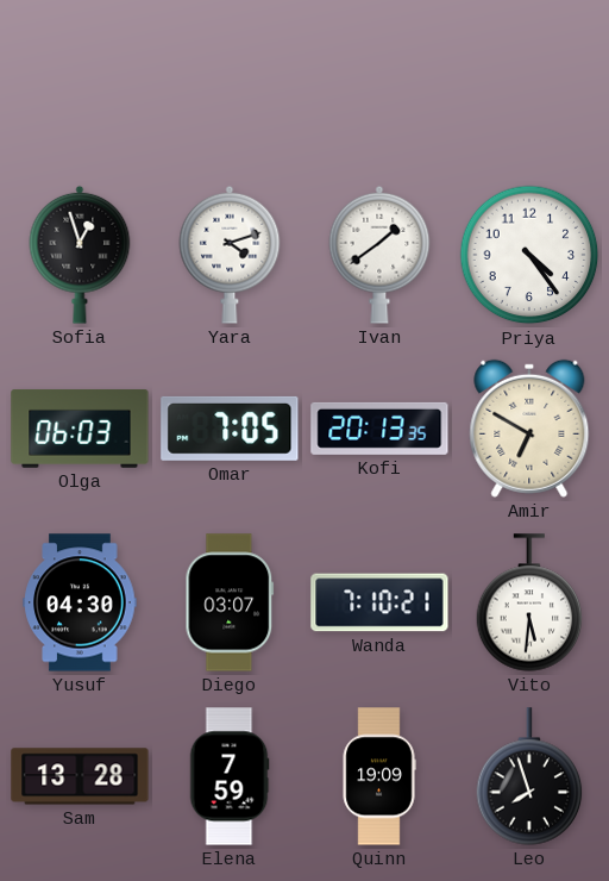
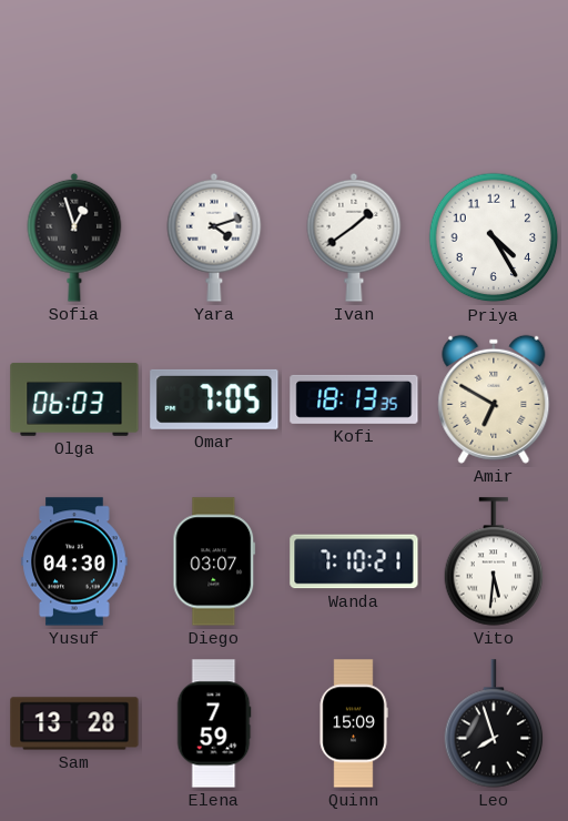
Priya: 4:24 -> 4:25
Kofi: 20:13 -> 18:13
Quinn: 19:09 -> 15:09
